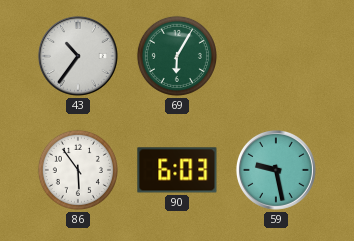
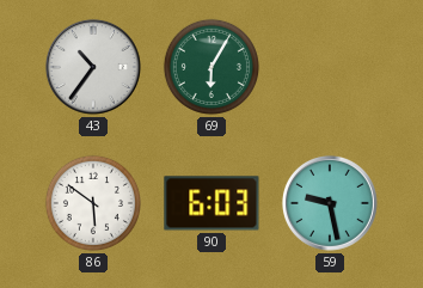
86: 5:54 -> 5:51
